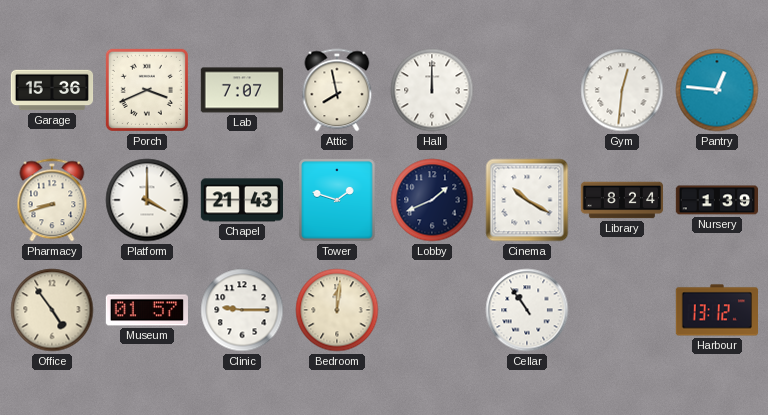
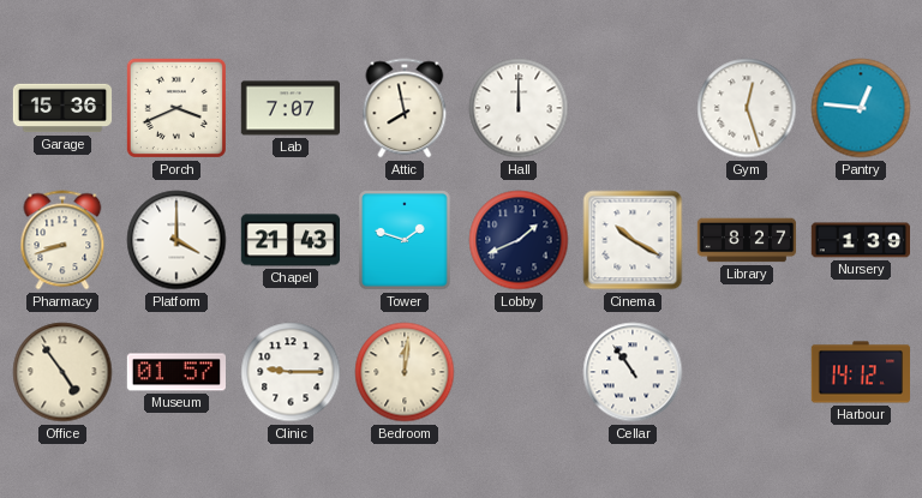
Gym: 12:31 -> 12:27
Library: 8:24 -> 8:27
Harbour: 13:12 -> 14:12
